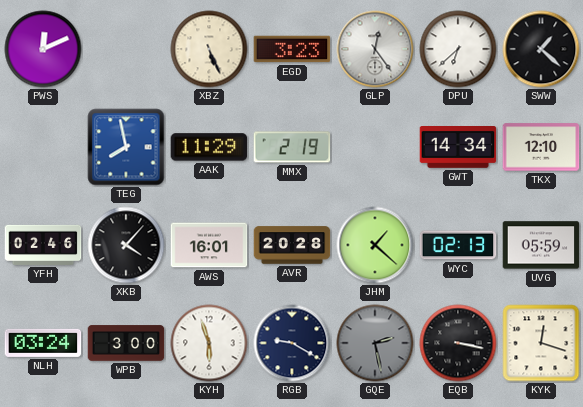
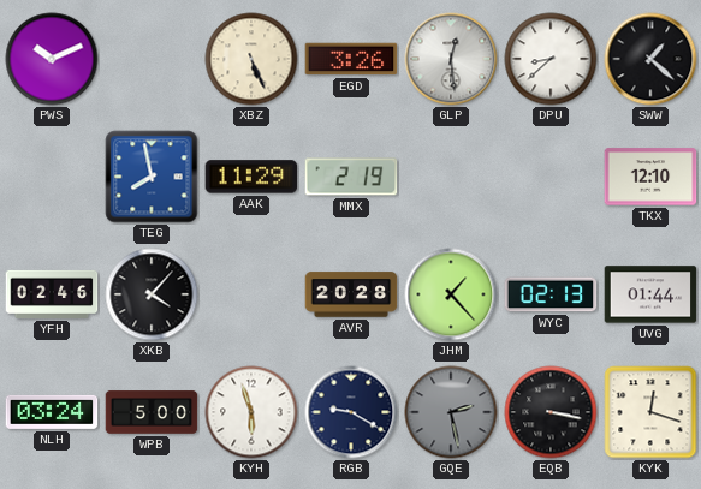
PWS: 12:11 -> 10:11
EGD: 3:23 -> 3:26
GLP: 12:24 -> 12:29
DPU: 6:38 -> 8:38
GWT: 14:34 -> none
AWS: 16:01 -> none
JHM: 1:22 -> 1:23
UVG: 05:59 -> 01:44
WPB: 3:00 -> 5:00
